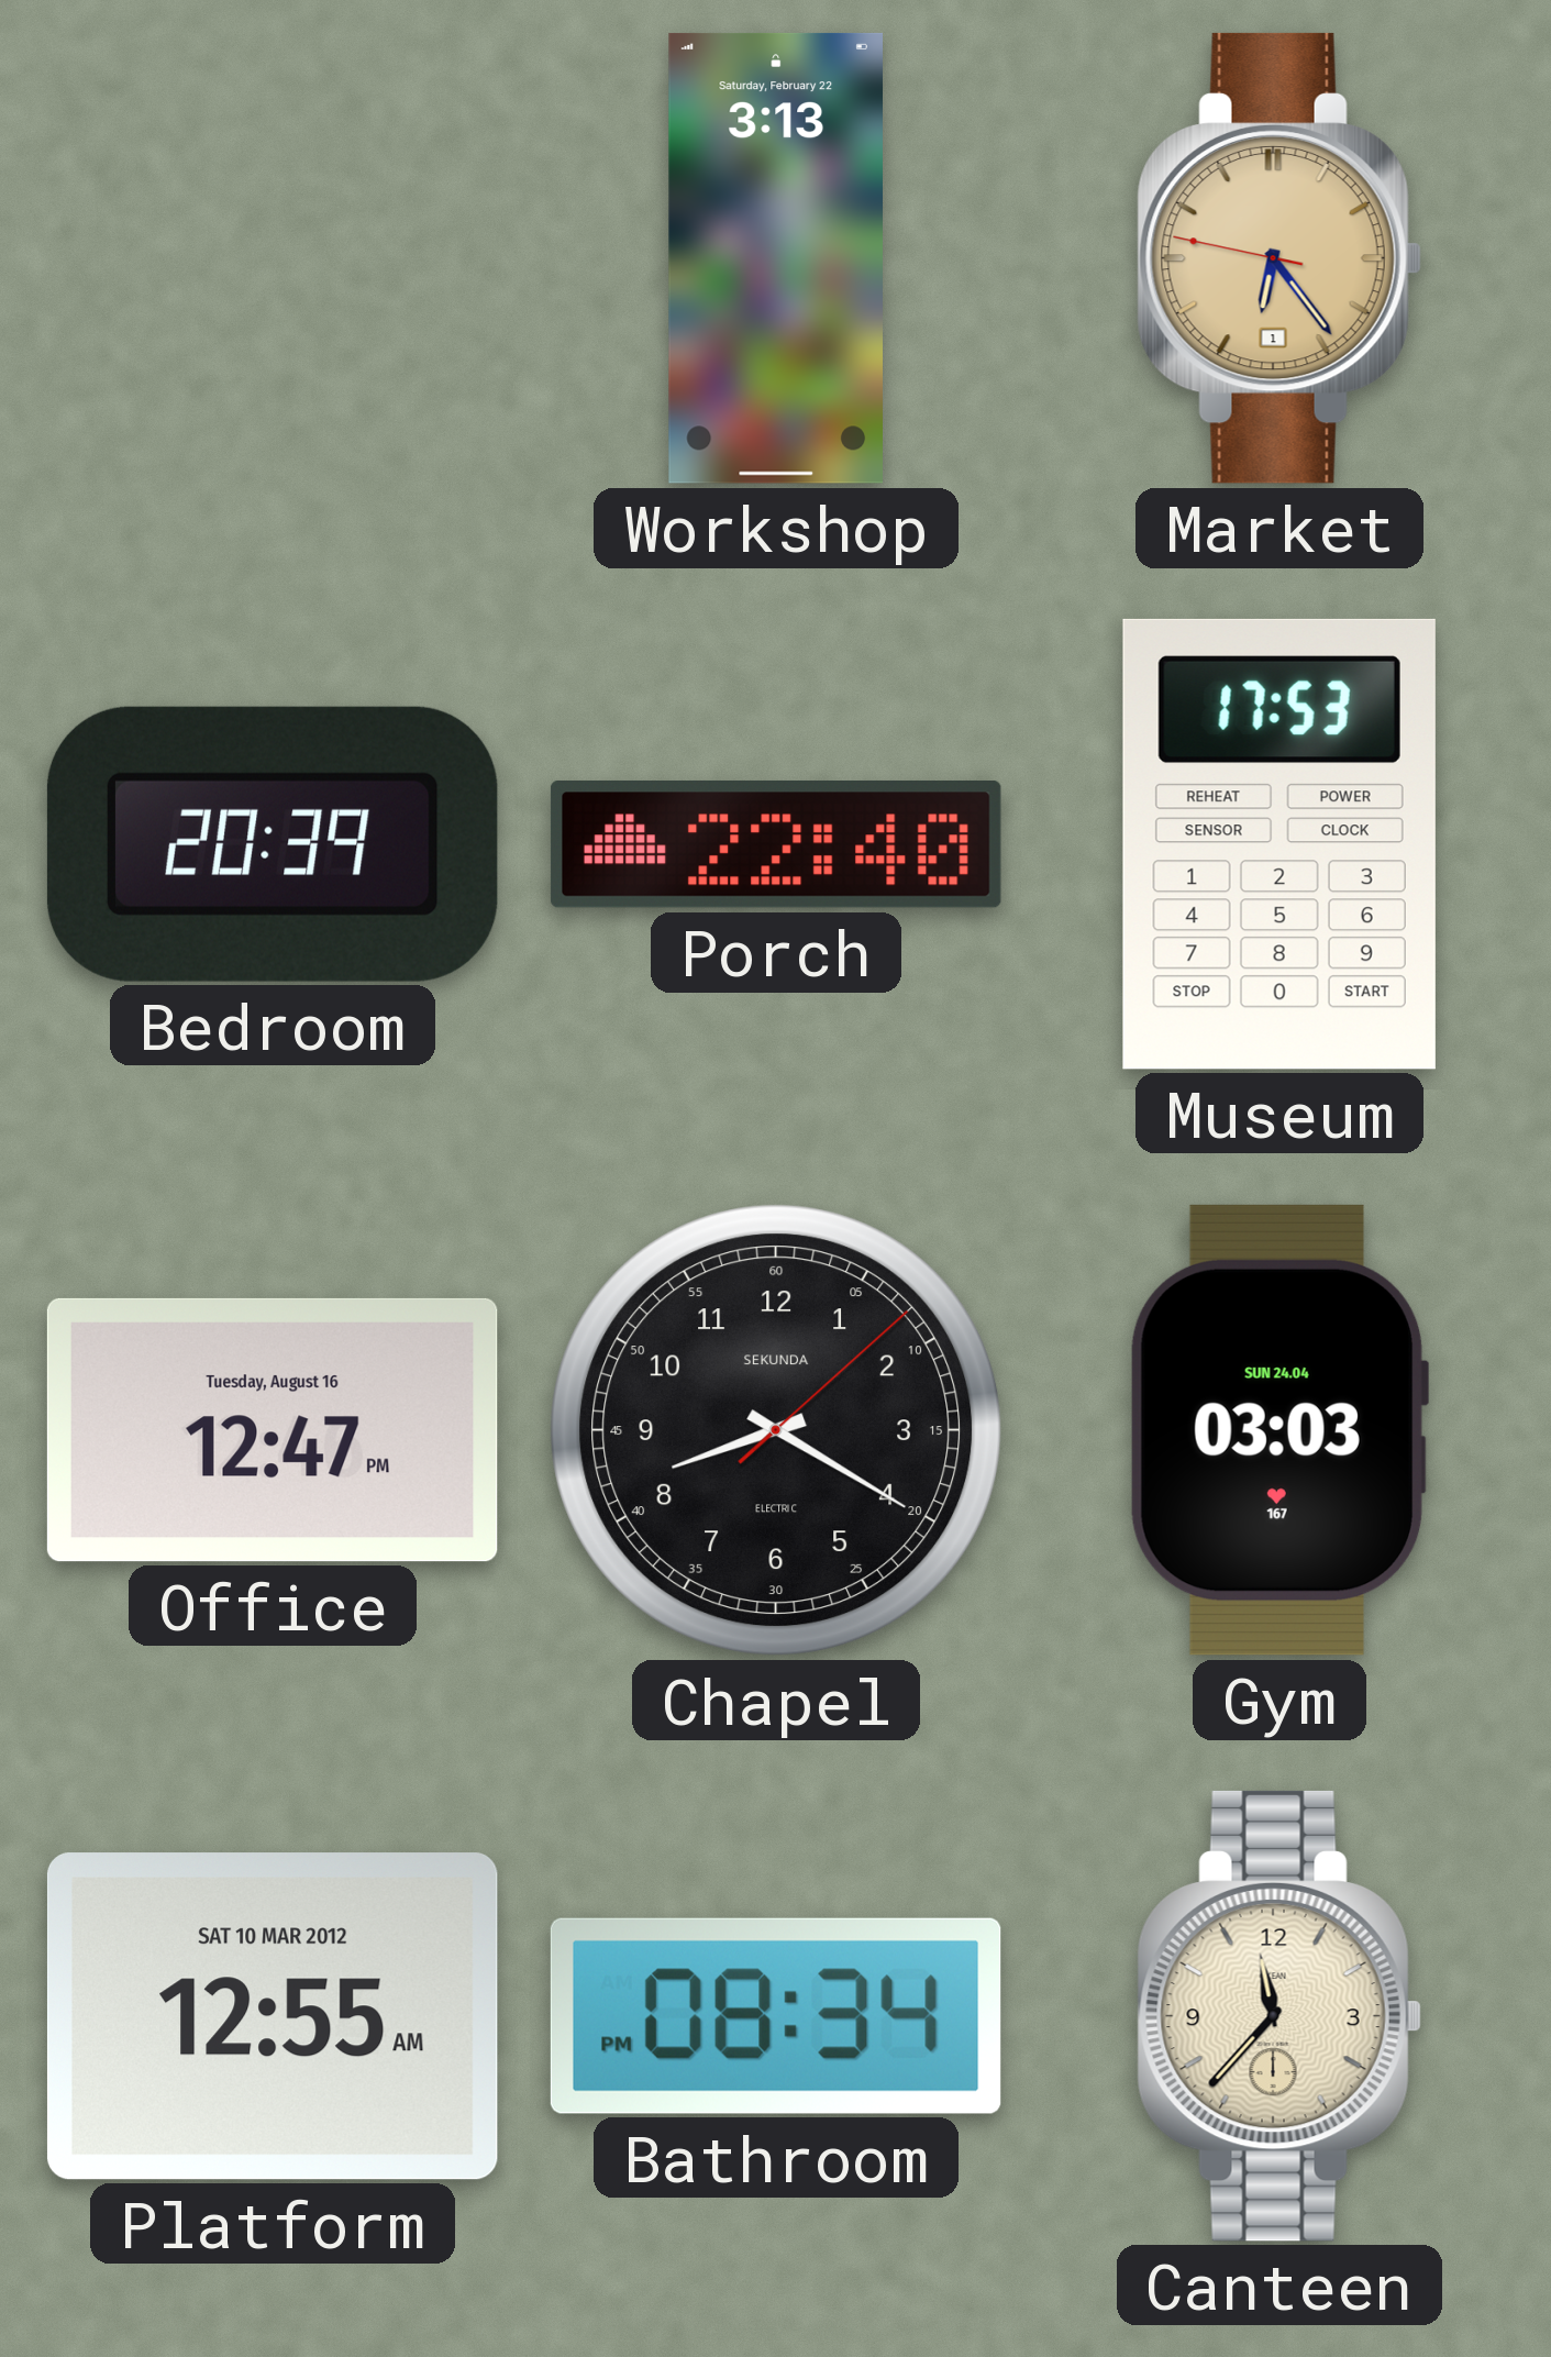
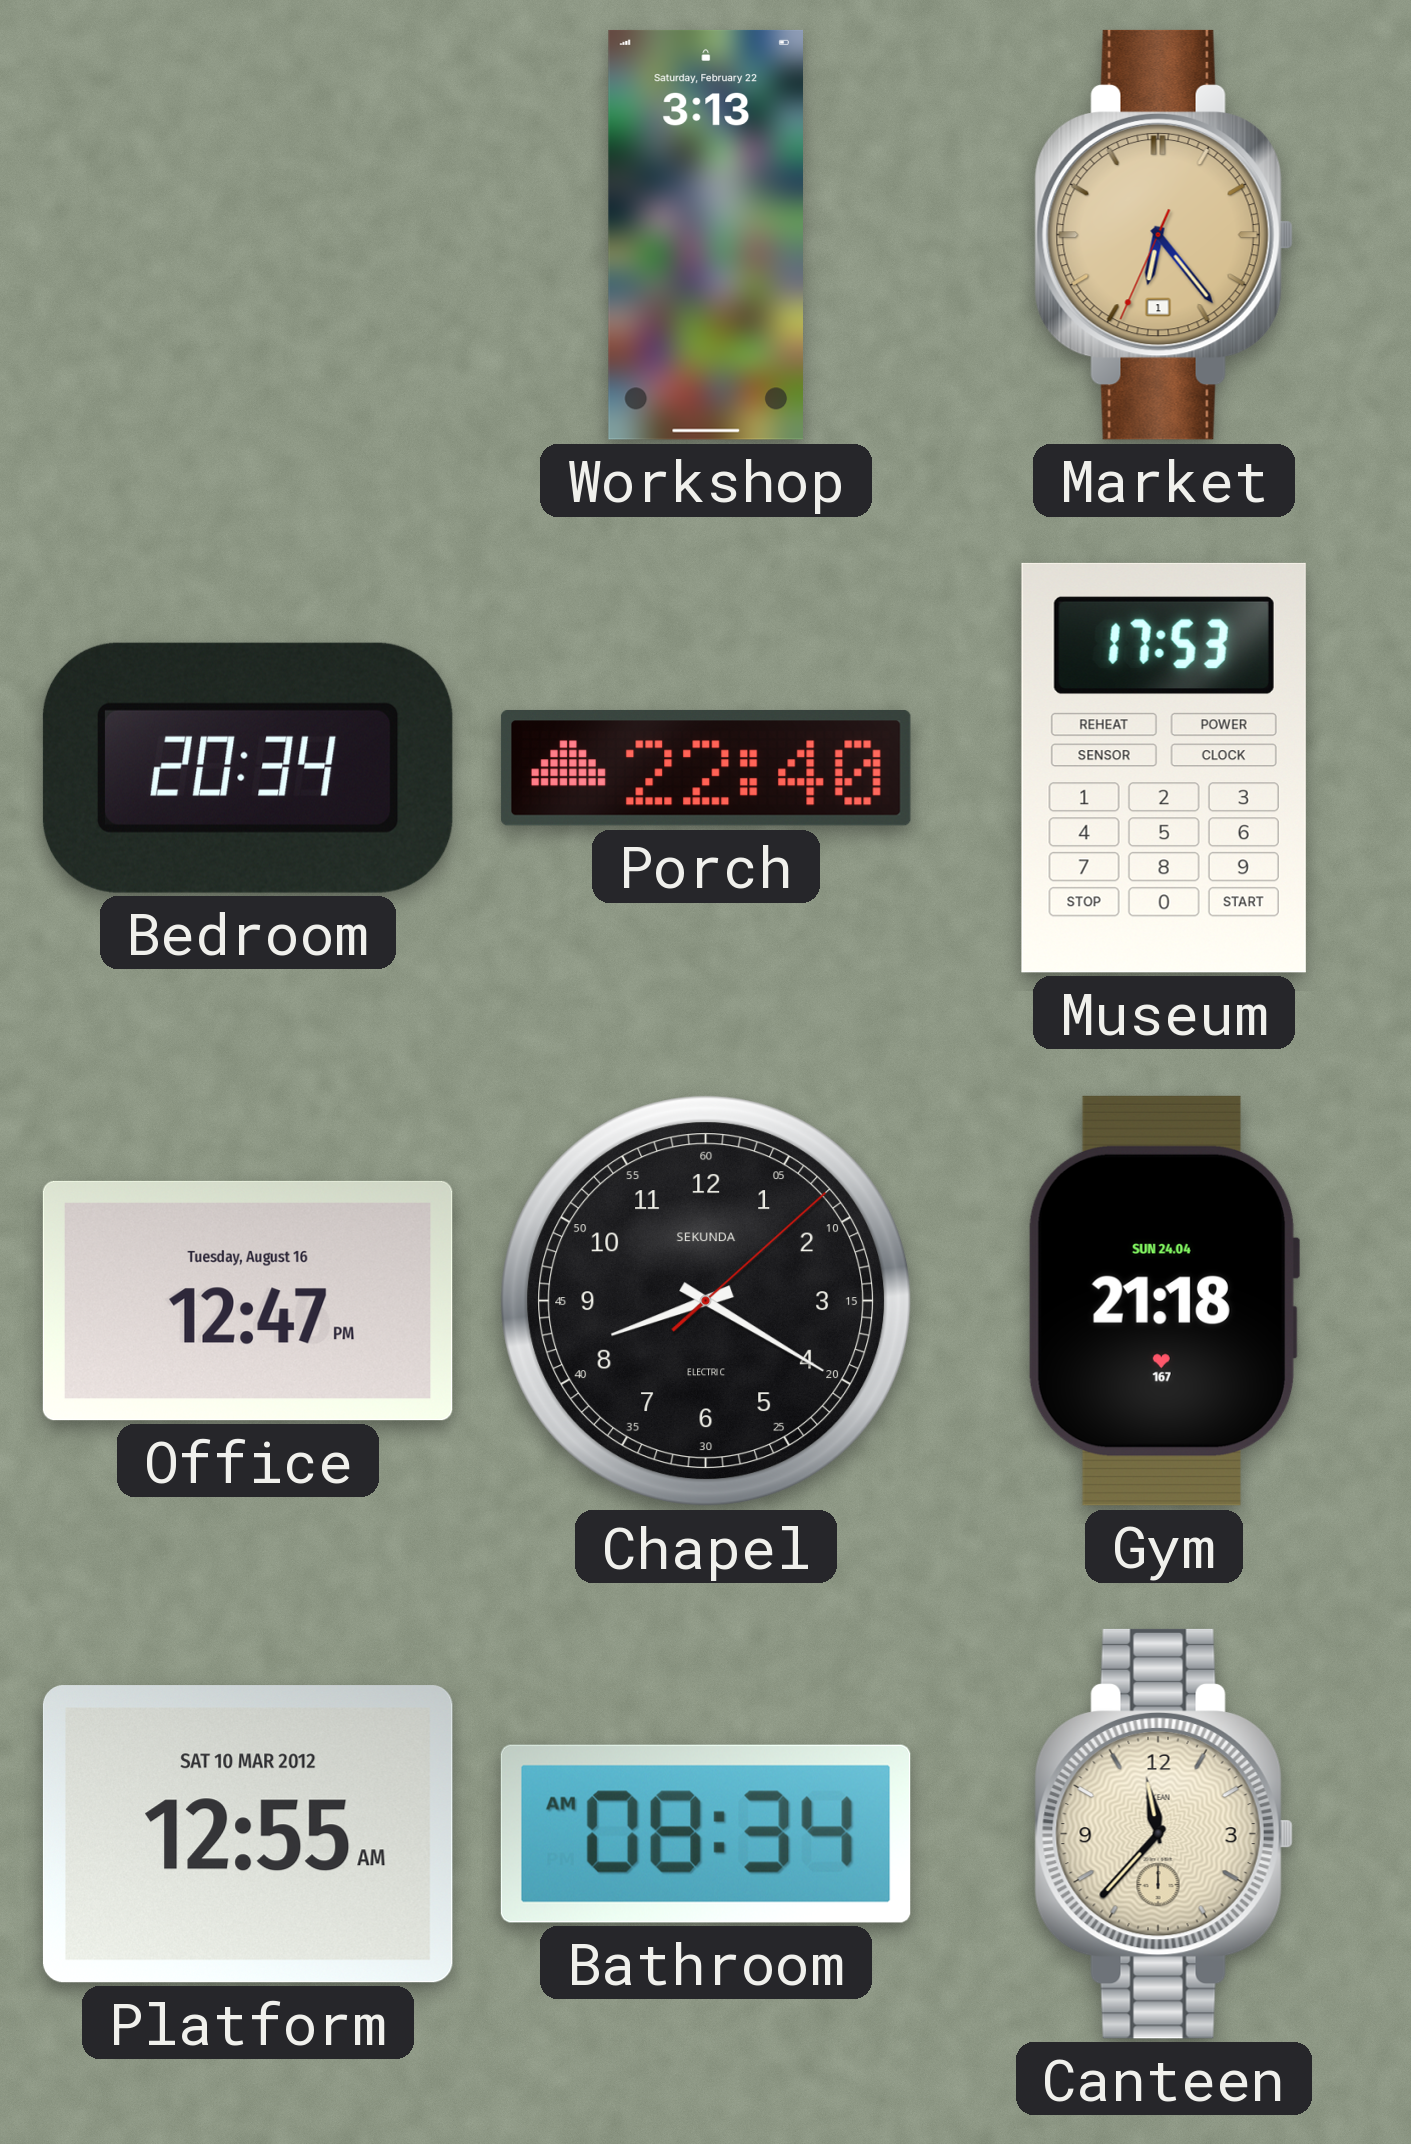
Market: 6:23:47 -> 6:23:34
Bedroom: 20:39 -> 20:34
Gym: 03:03 -> 21:18
Bathroom: 08:34 PM -> 08:34 AM
